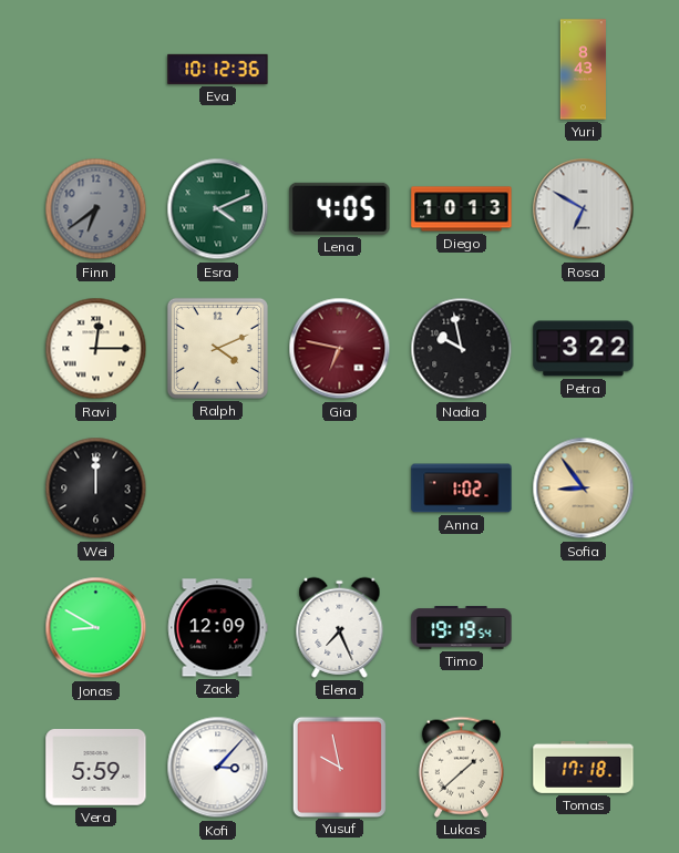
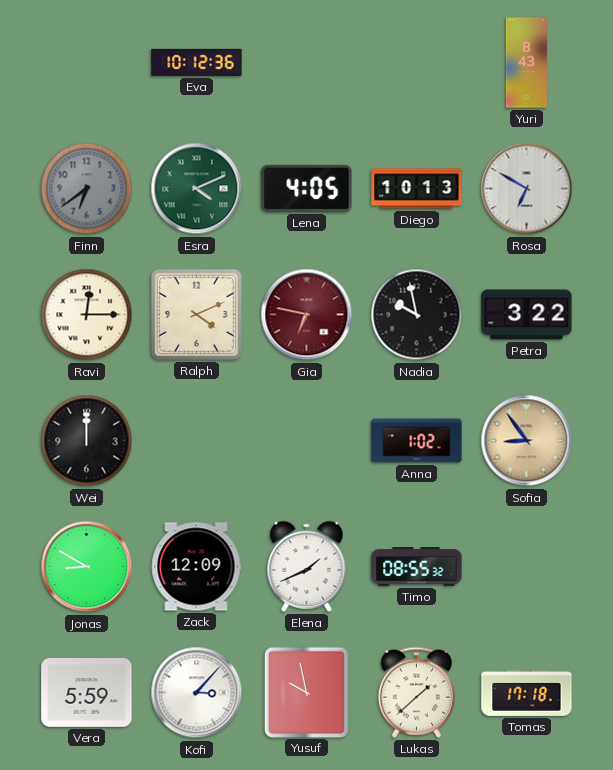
Elena: 7:26 -> 1:41
Timo: 19:19 -> 08:55
